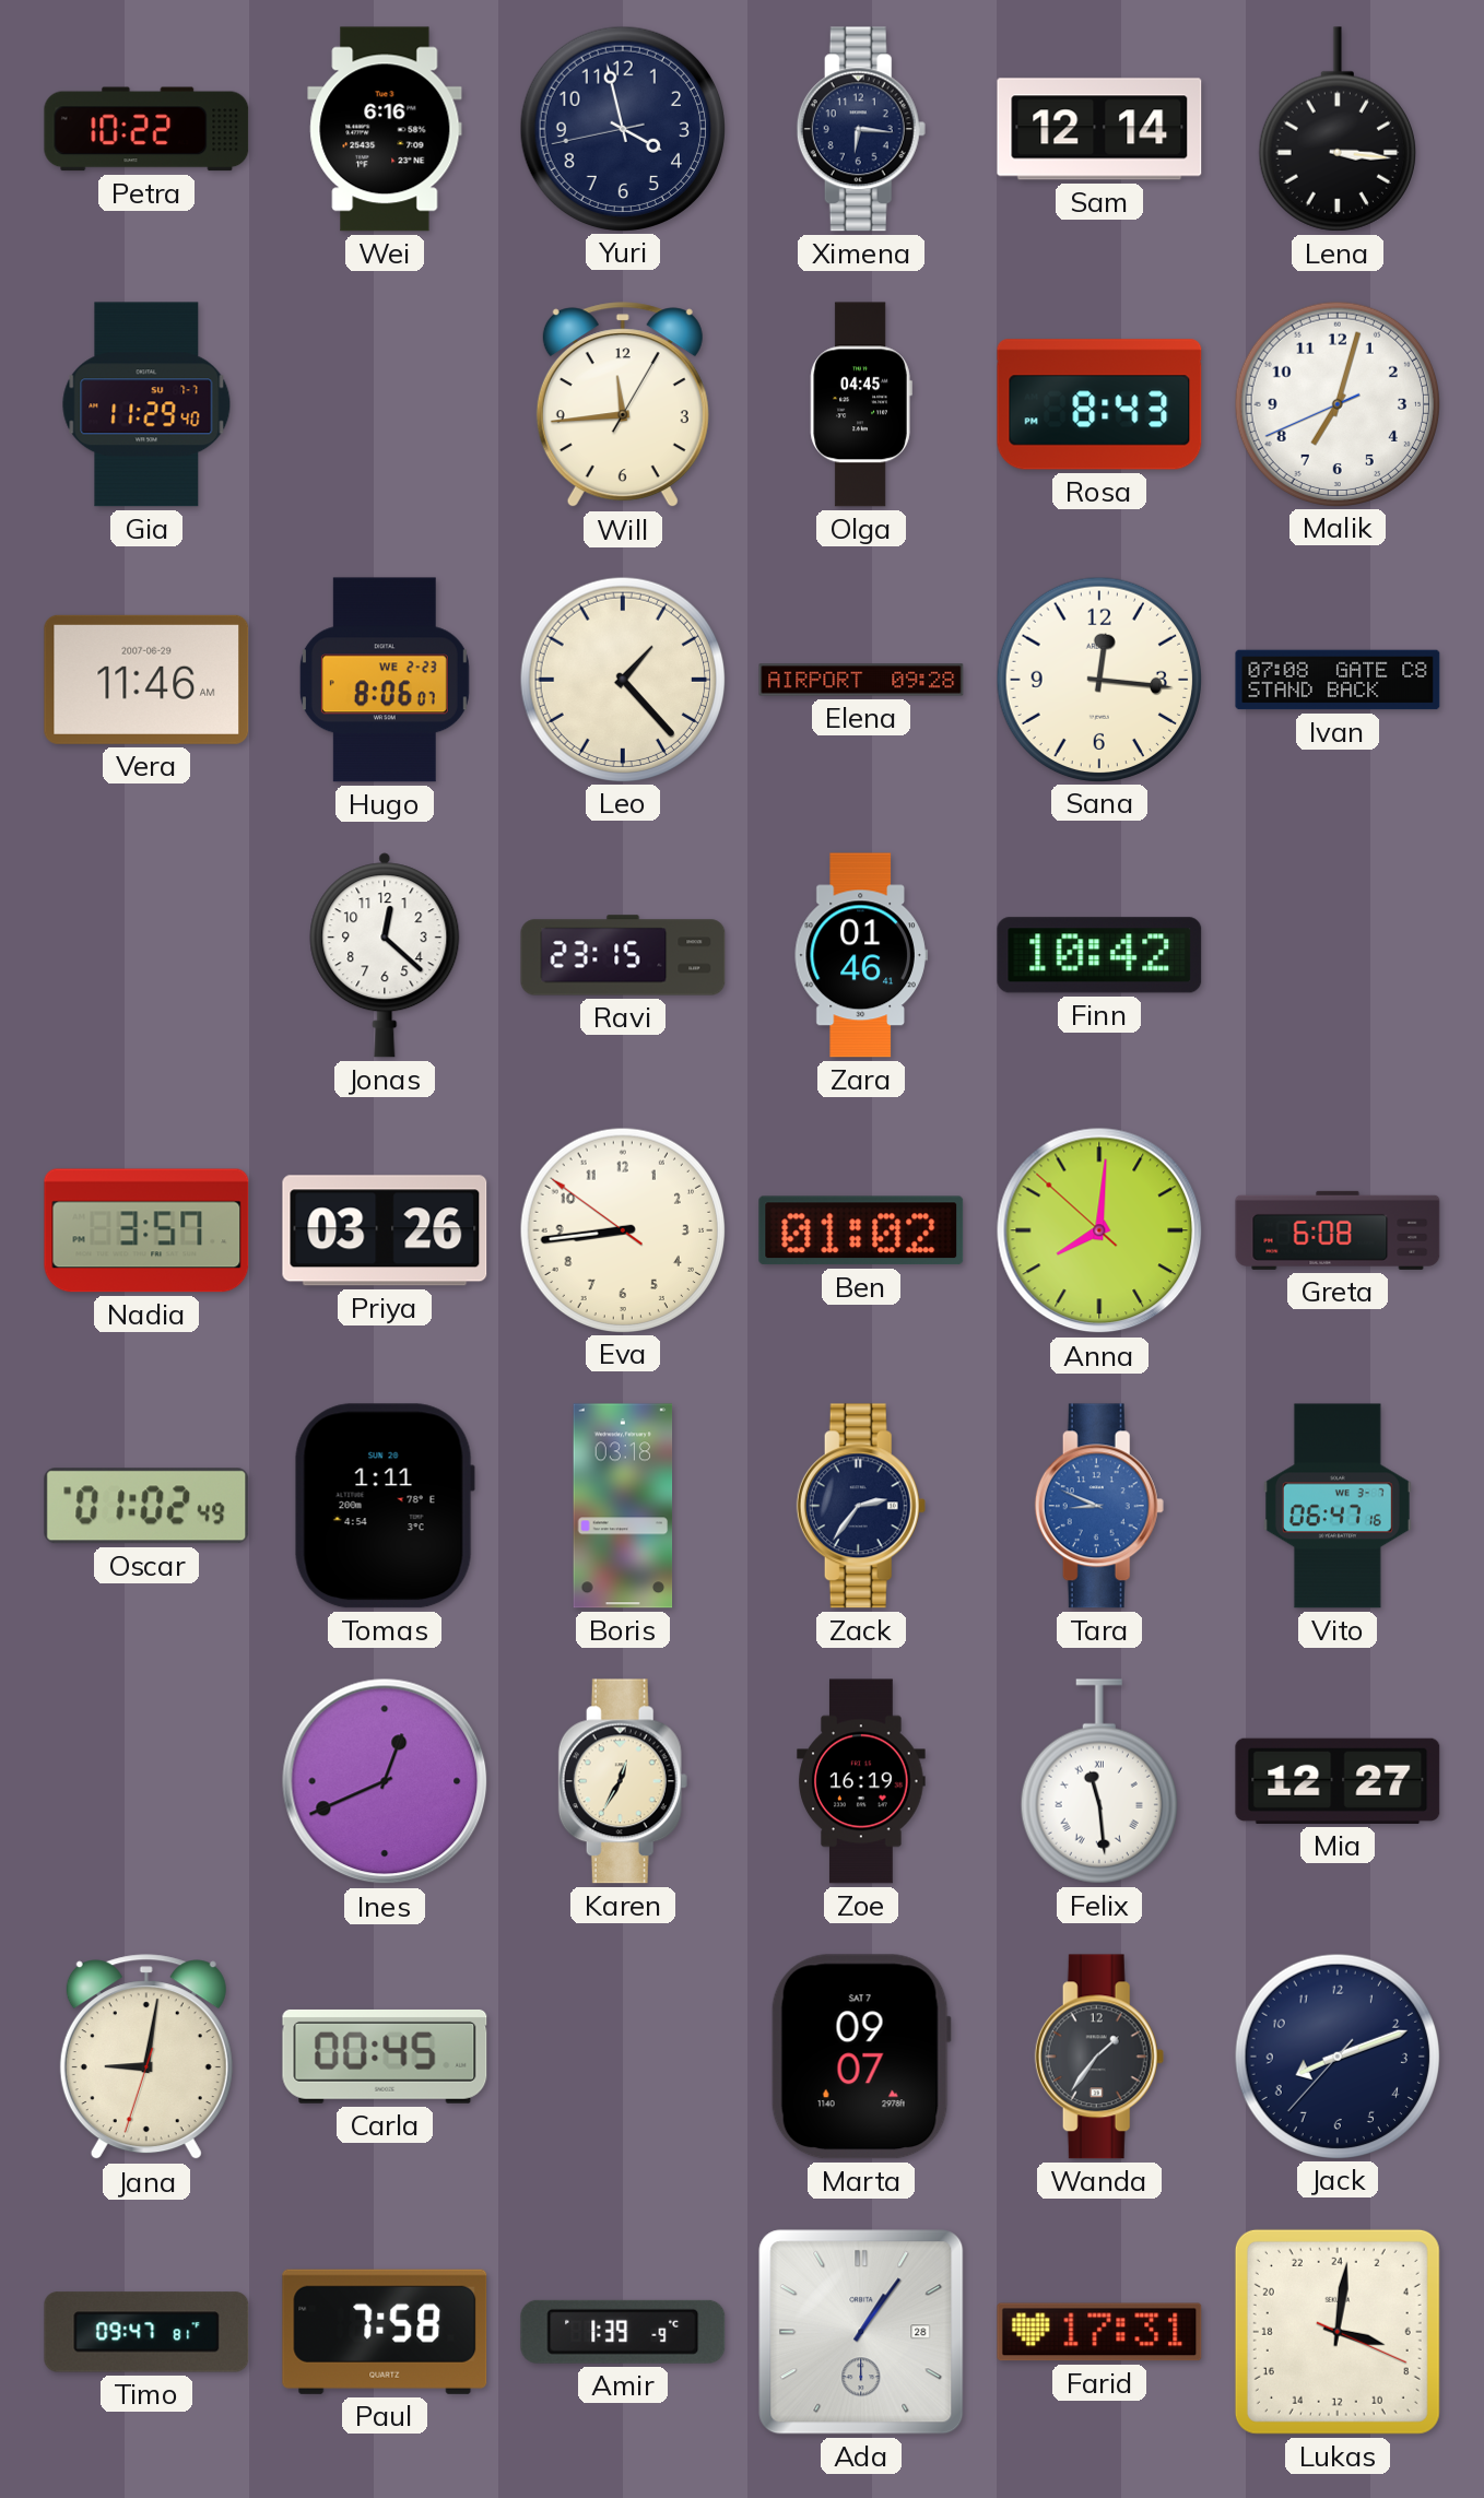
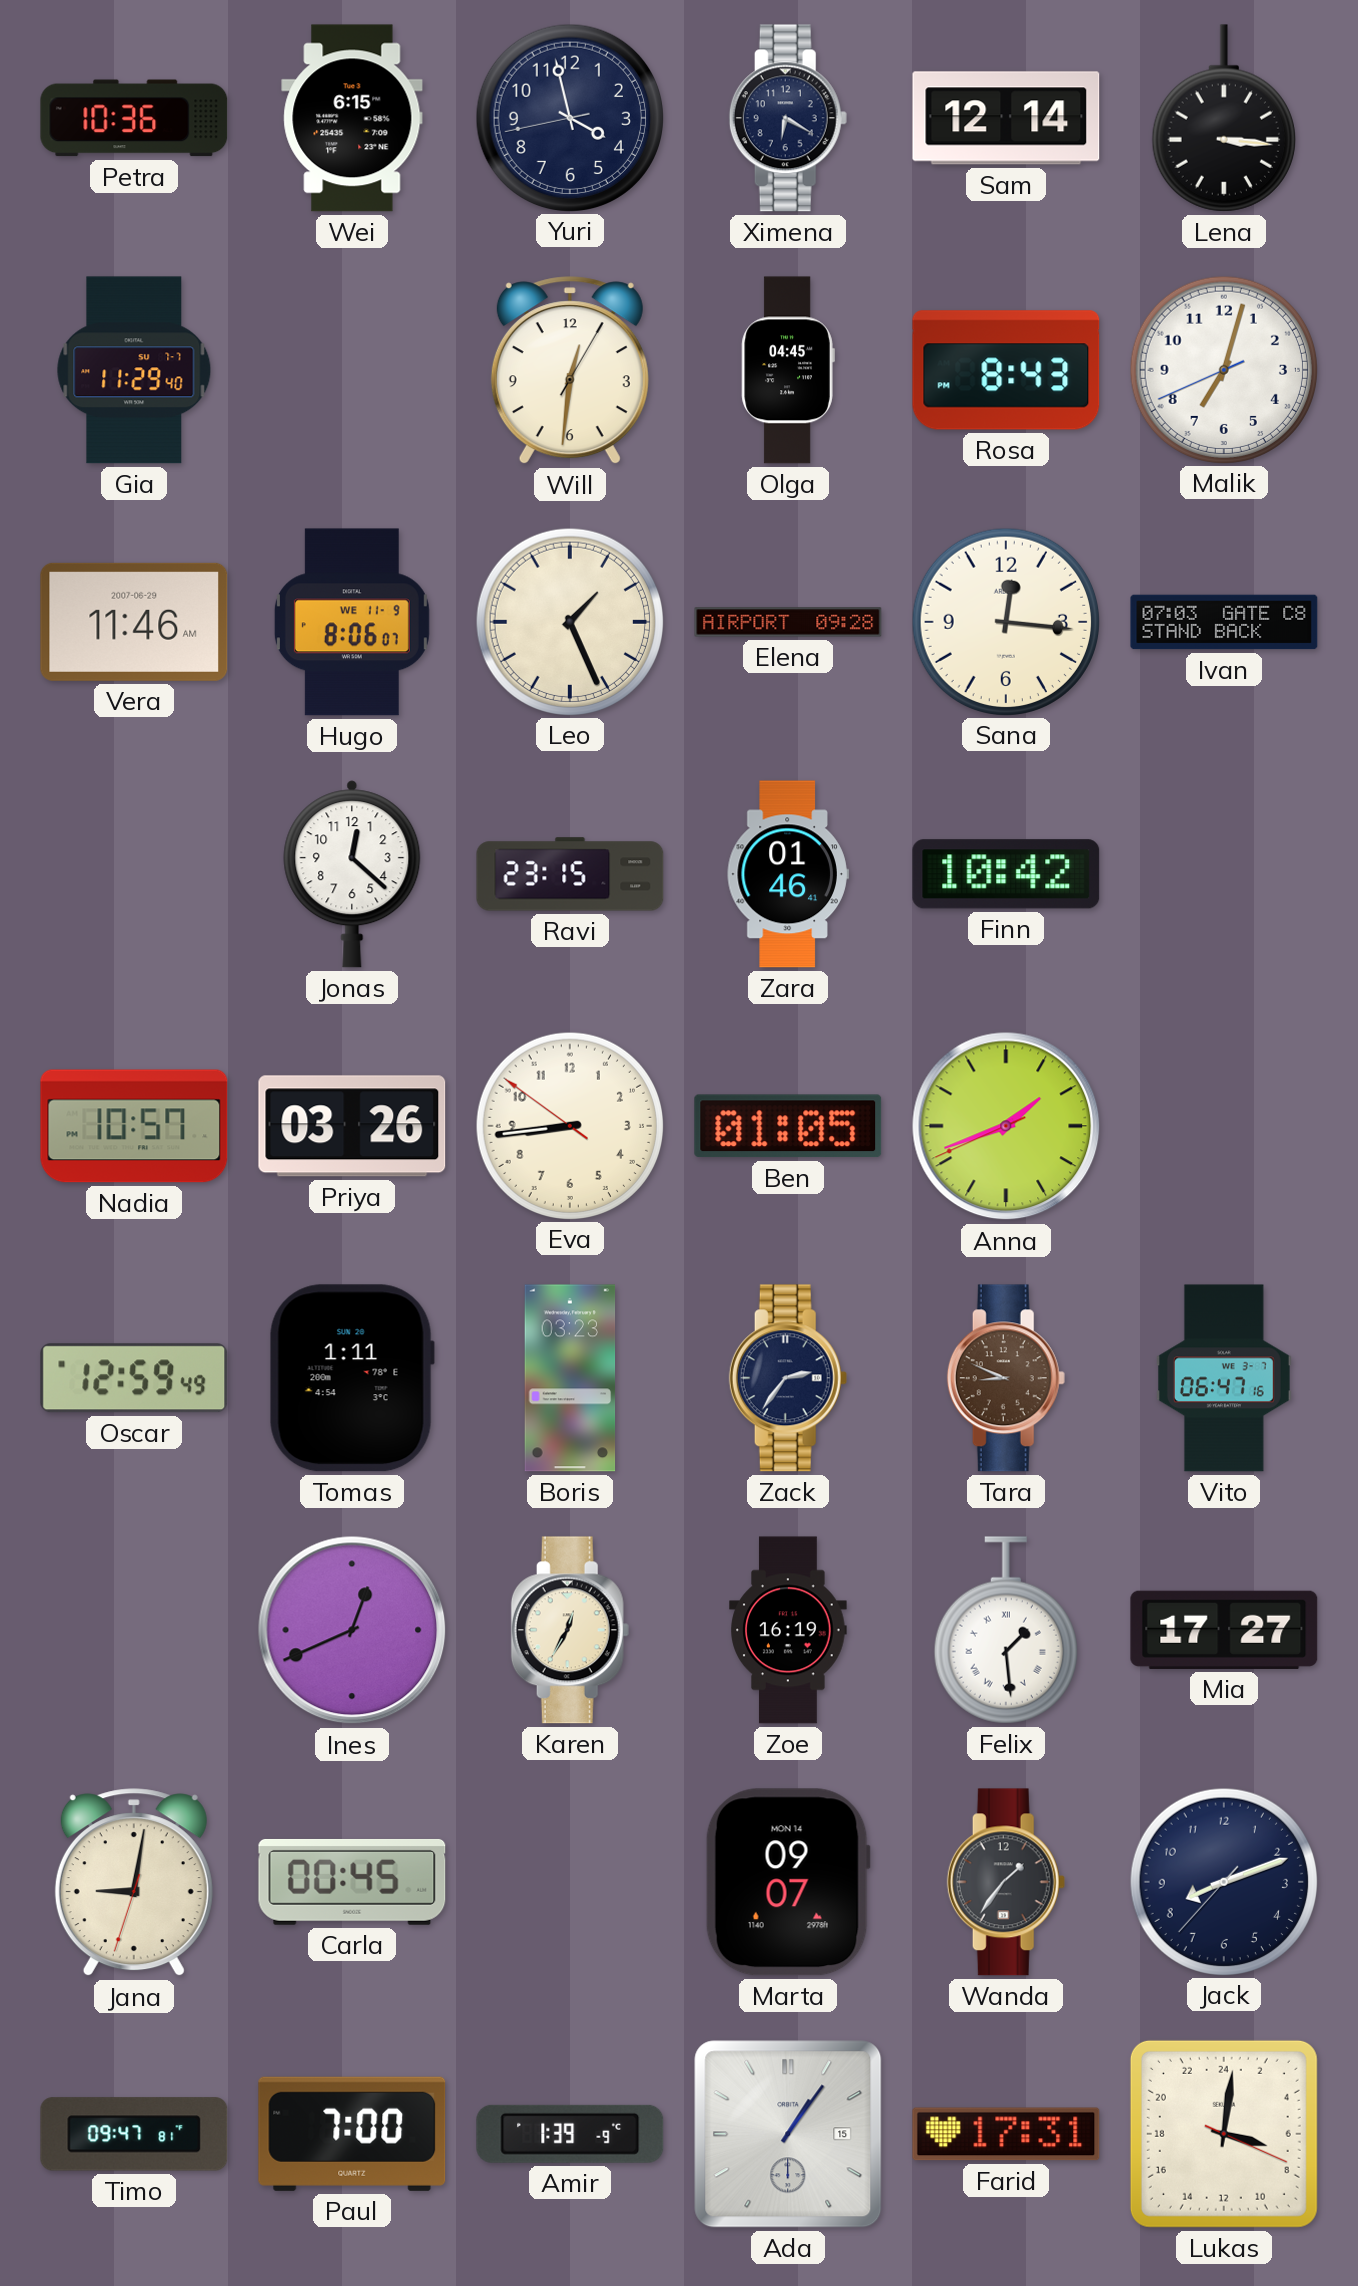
Petra: 10:22 -> 10:36
Wei: 6:16 -> 6:15
Ximena: 6:16 -> 6:20
Will: 11:44 -> 12:31
Hugo date: WE 2-23 -> WE 11-9
Leo: 1:23 -> 1:26
Ivan: 07:08 -> 07:03
Nadia: 3:57 -> 10:57
Ben: 01:02 -> 01:05
Anna: 8:00 -> 1:41
Greta: 6:08 -> none
Oscar: 01:02 -> 12:59
Boris: 03:18 -> 03:23
Tara dial: blue -> brown
Felix: 11:29 -> 1:29
Mia: 12:27 -> 17:27
Marta date: SAT 7 -> MON 14
Paul: 7:58 -> 7:00
Ada date: 28 -> 15
